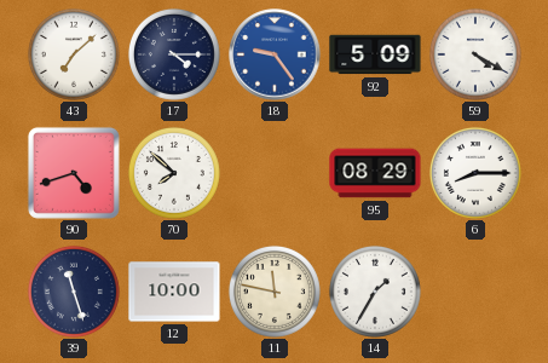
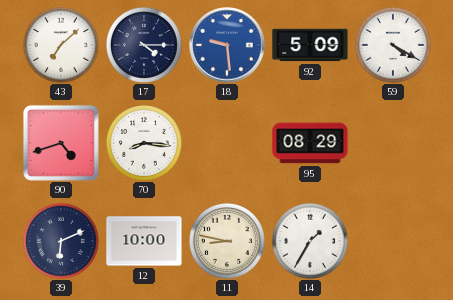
18: 9:24 -> 9:29
70: 7:52 -> 8:16
6: 8:15 -> none
39: 11:27 -> 6:11
11: 11:47 -> 8:47
